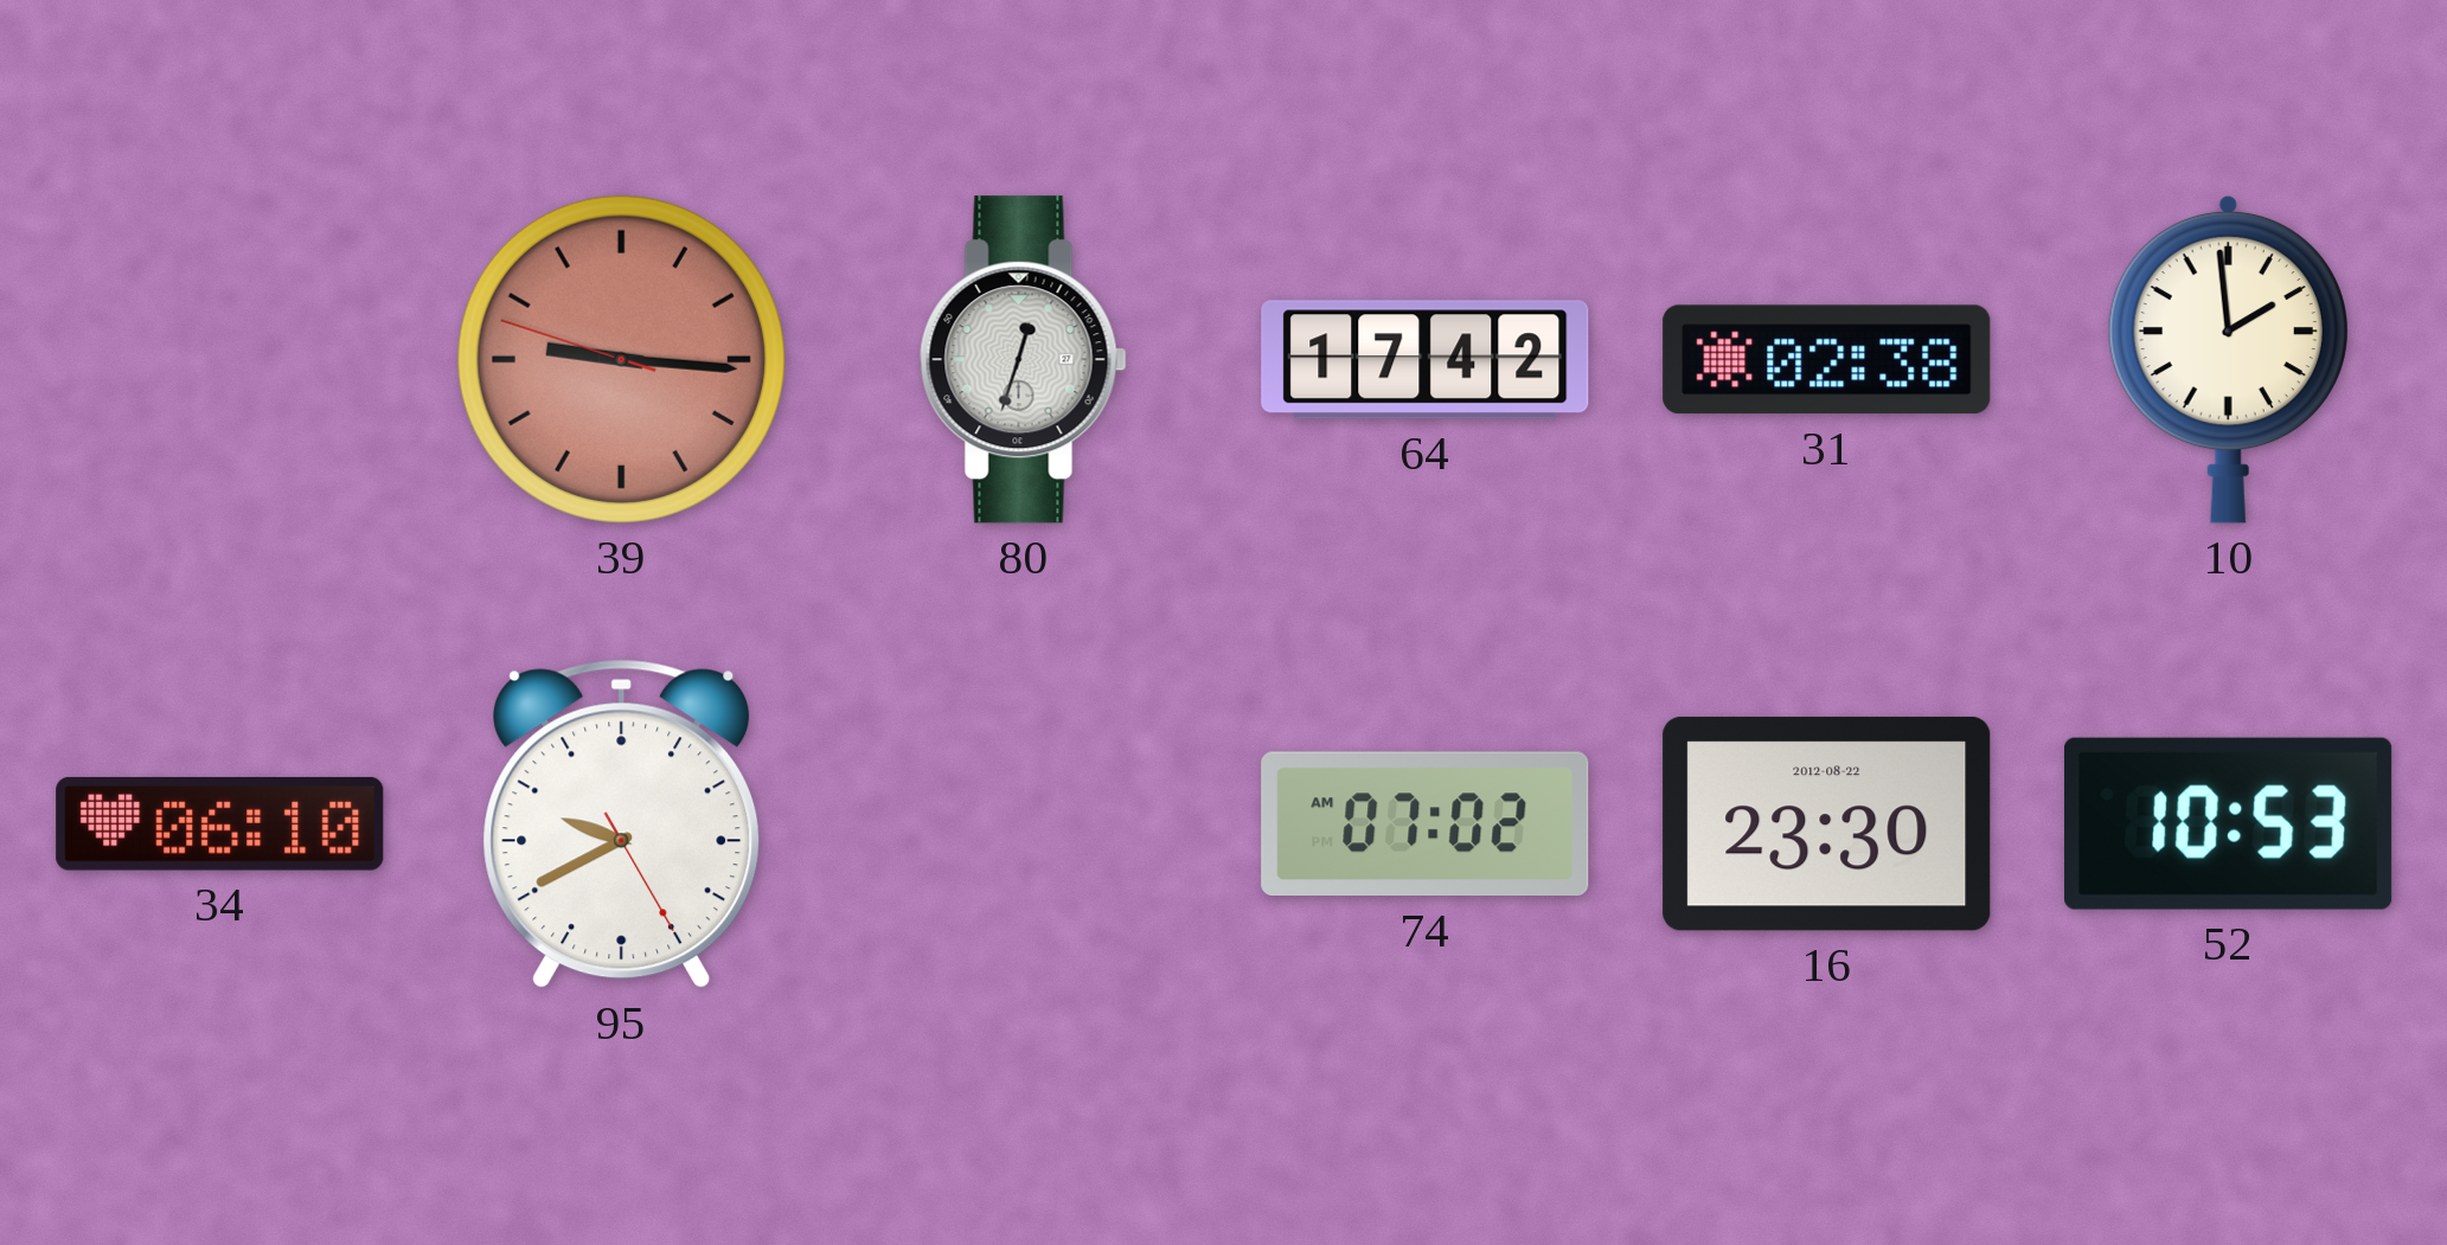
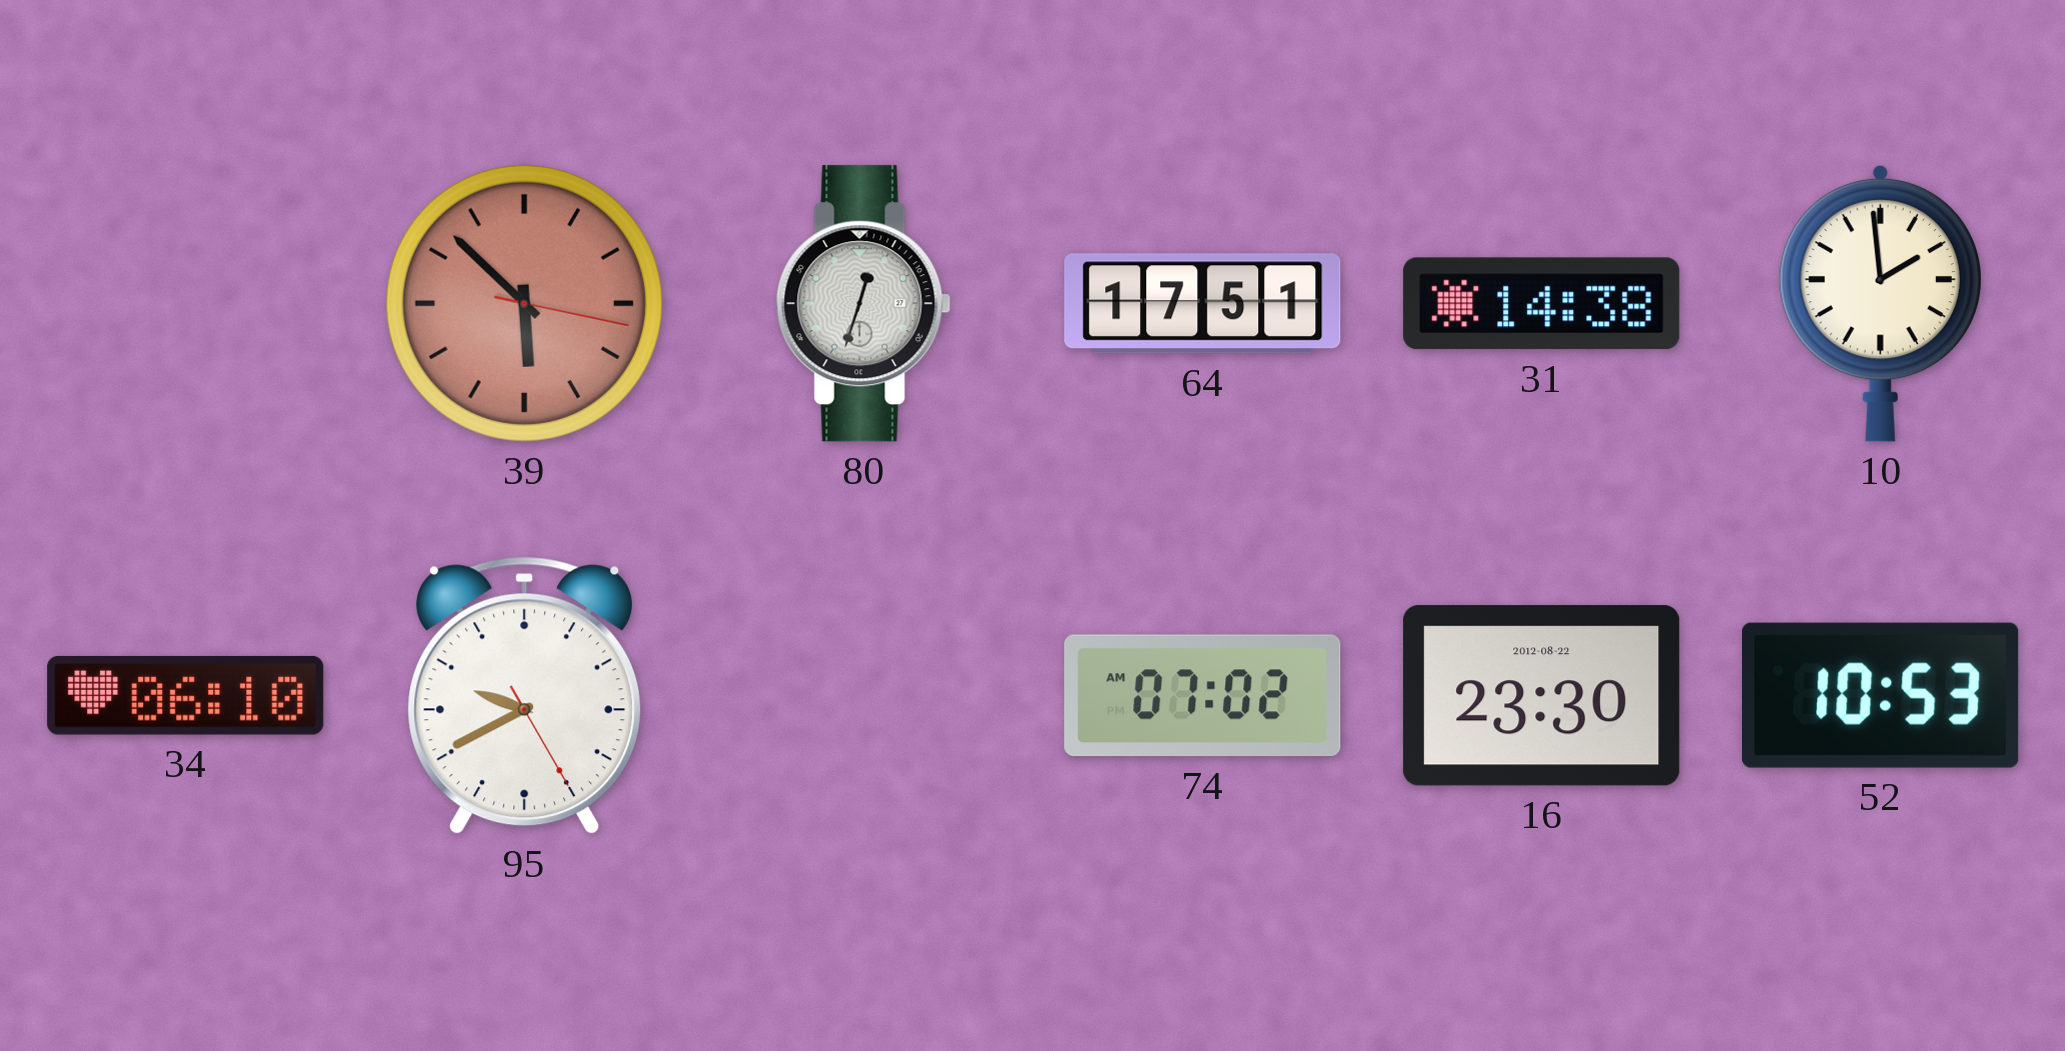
39: 9:15 -> 5:52
64: 17:42 -> 17:51
31: 02:38 -> 14:38
